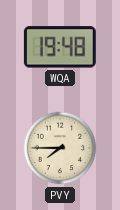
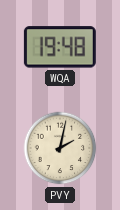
PVY: 7:45 -> 2:02
